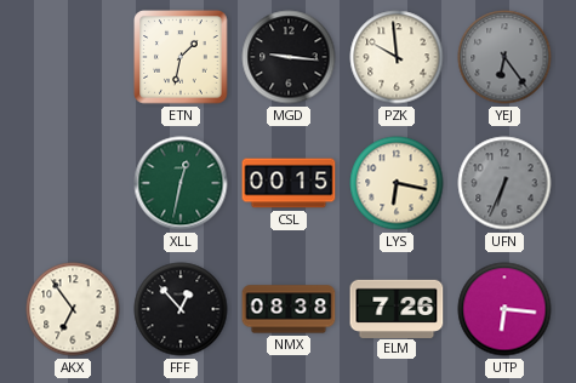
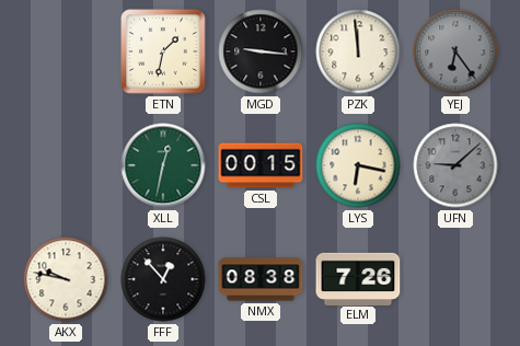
PZK: 9:59 -> 11:59
UFN: 6:34 -> 9:08
AKX: 6:54 -> 9:47
UTP: 6:16 -> none
